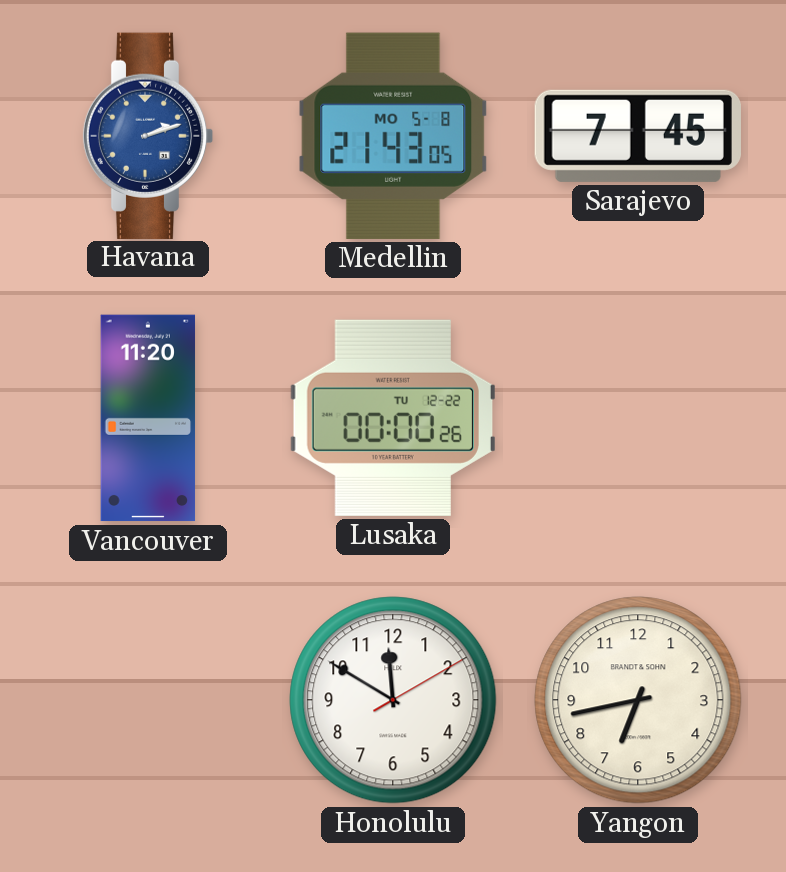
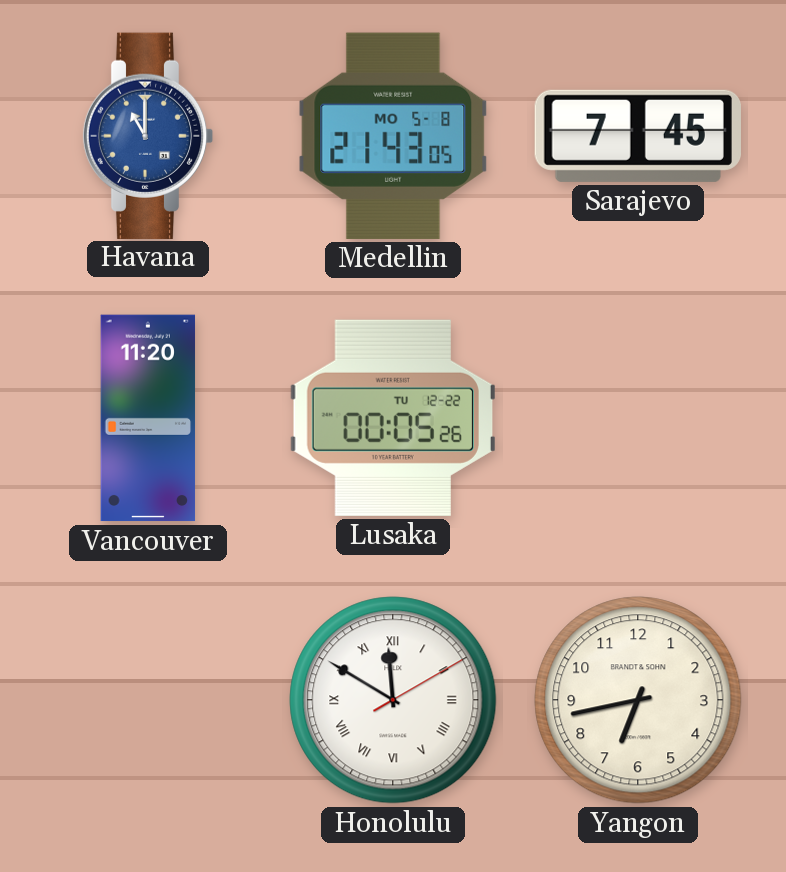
Havana: 2:12 -> 11:00
Lusaka: 00:00 -> 00:05
Honolulu numerals: Arabic -> Roman
